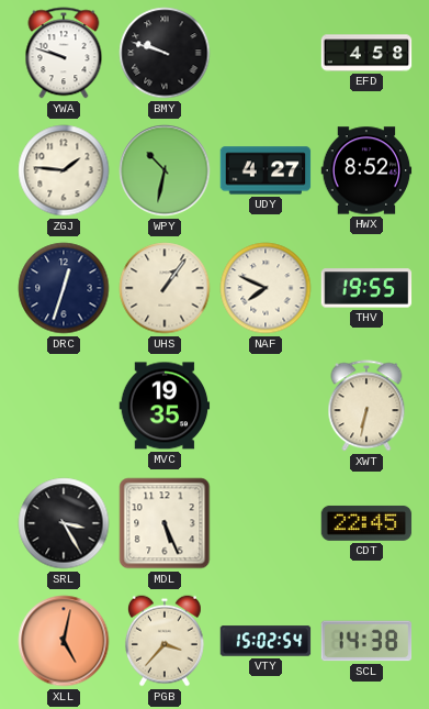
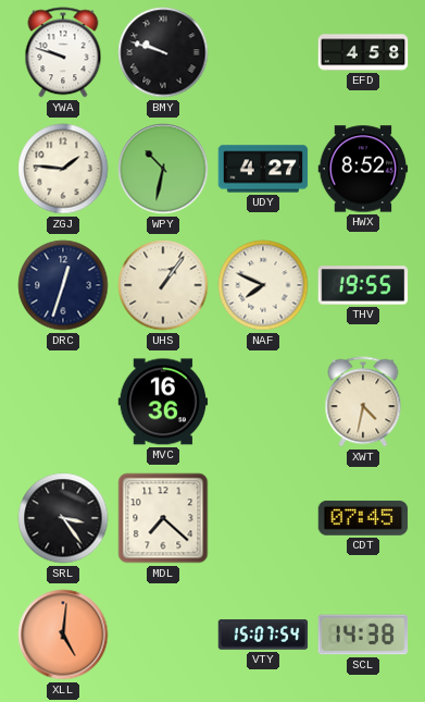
MVC: 19:35 -> 16:36
XWT: 6:32 -> 4:32
SRL: 3:25 -> 3:24
MDL: 5:26 -> 7:22
CDT: 22:45 -> 07:45
XLL: 5:02 -> 5:01
PGB: 3:37 -> none
VTY: 15:02 -> 15:07
